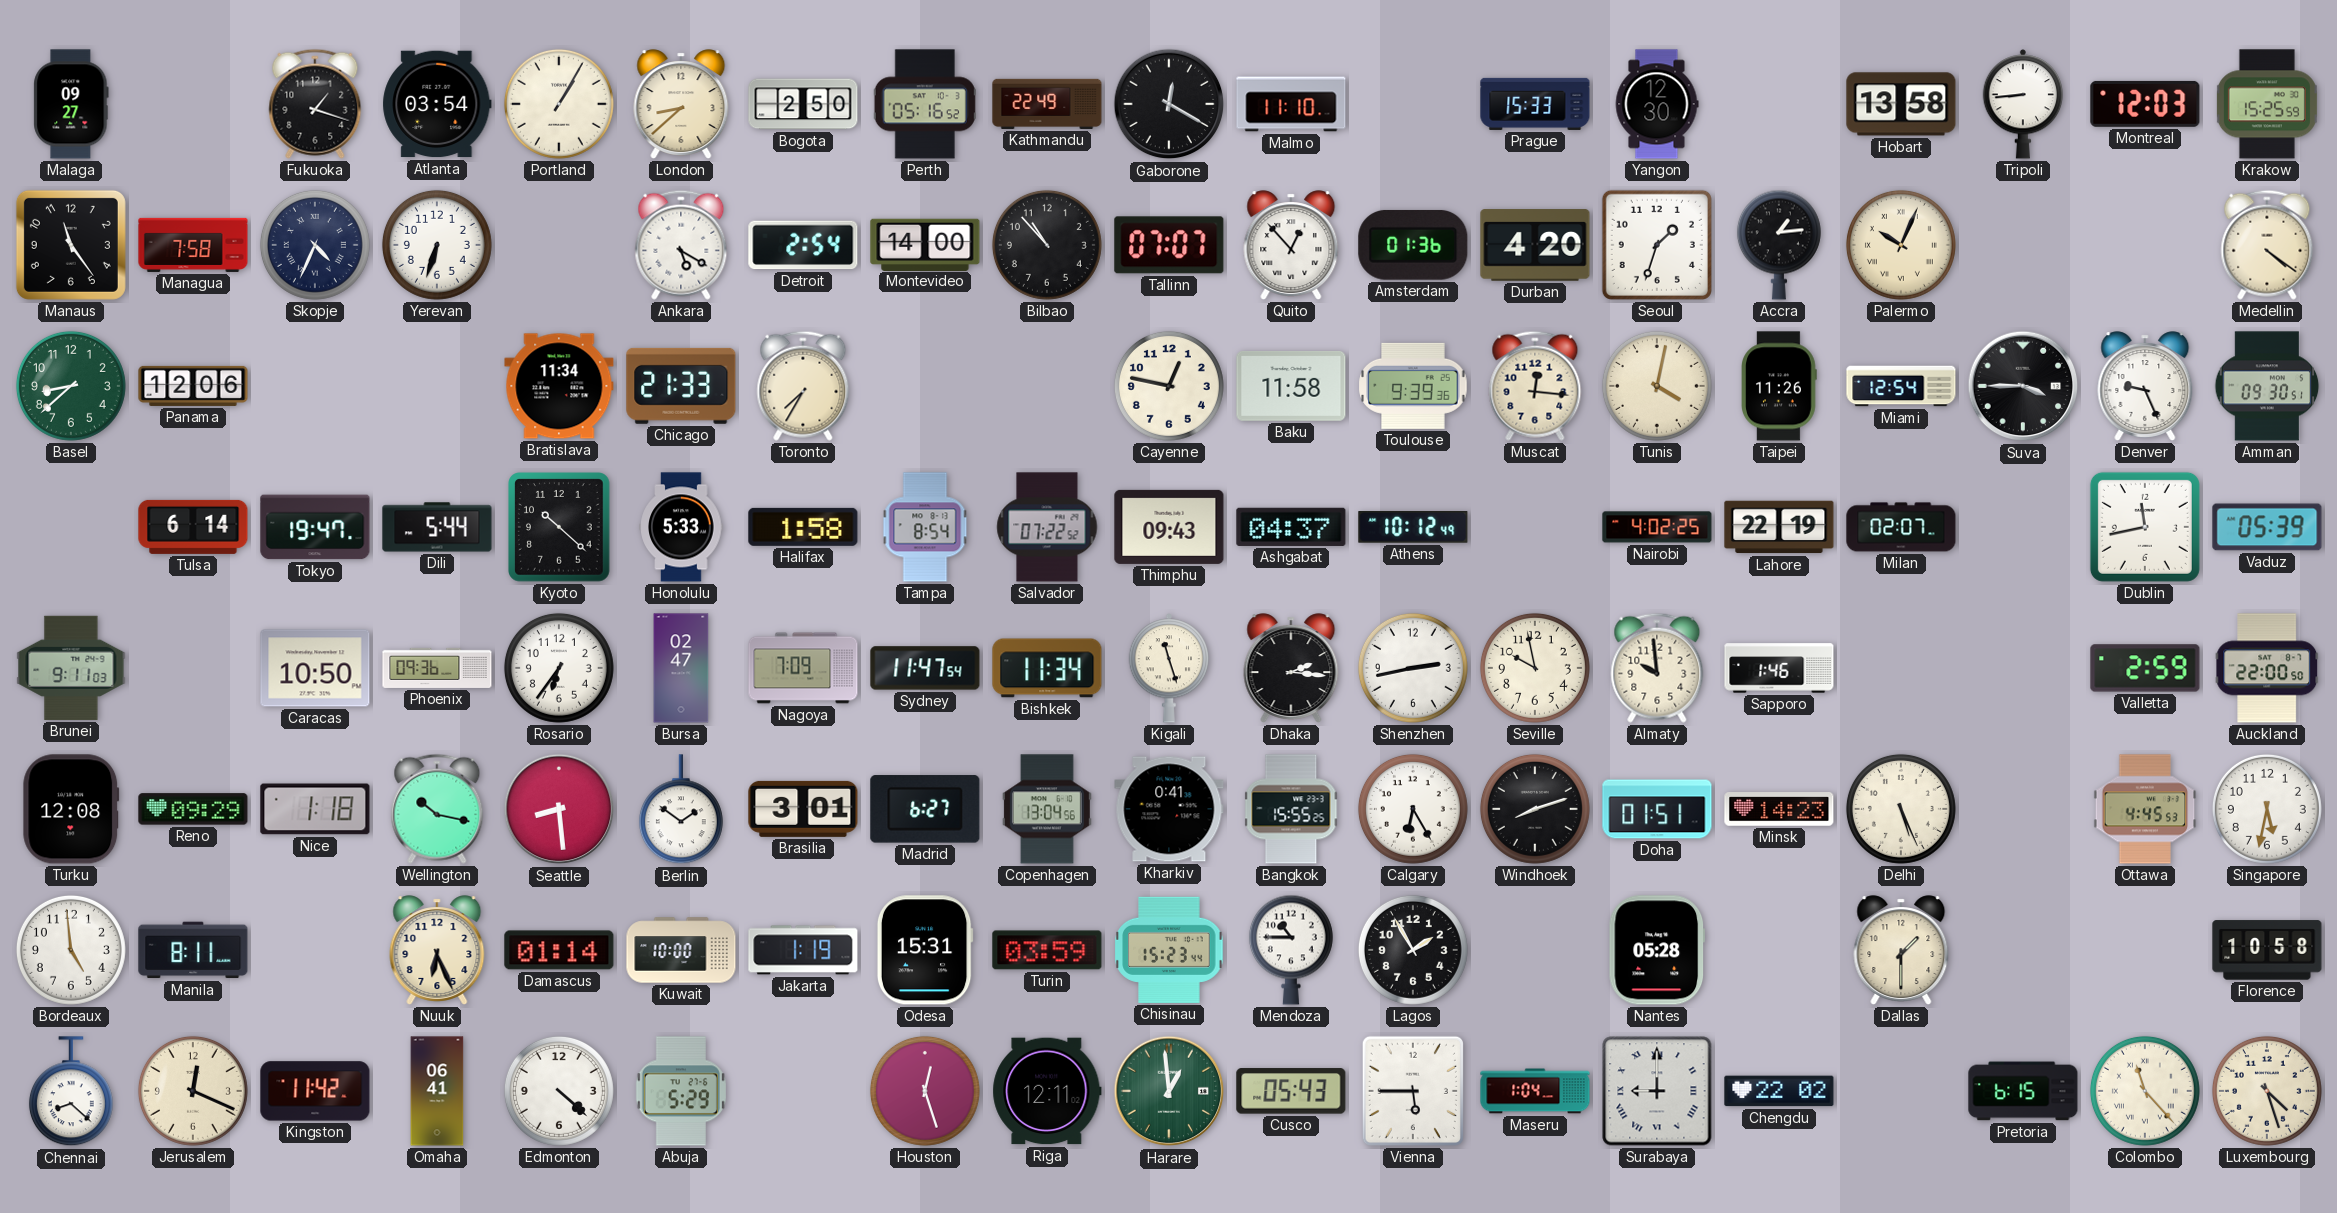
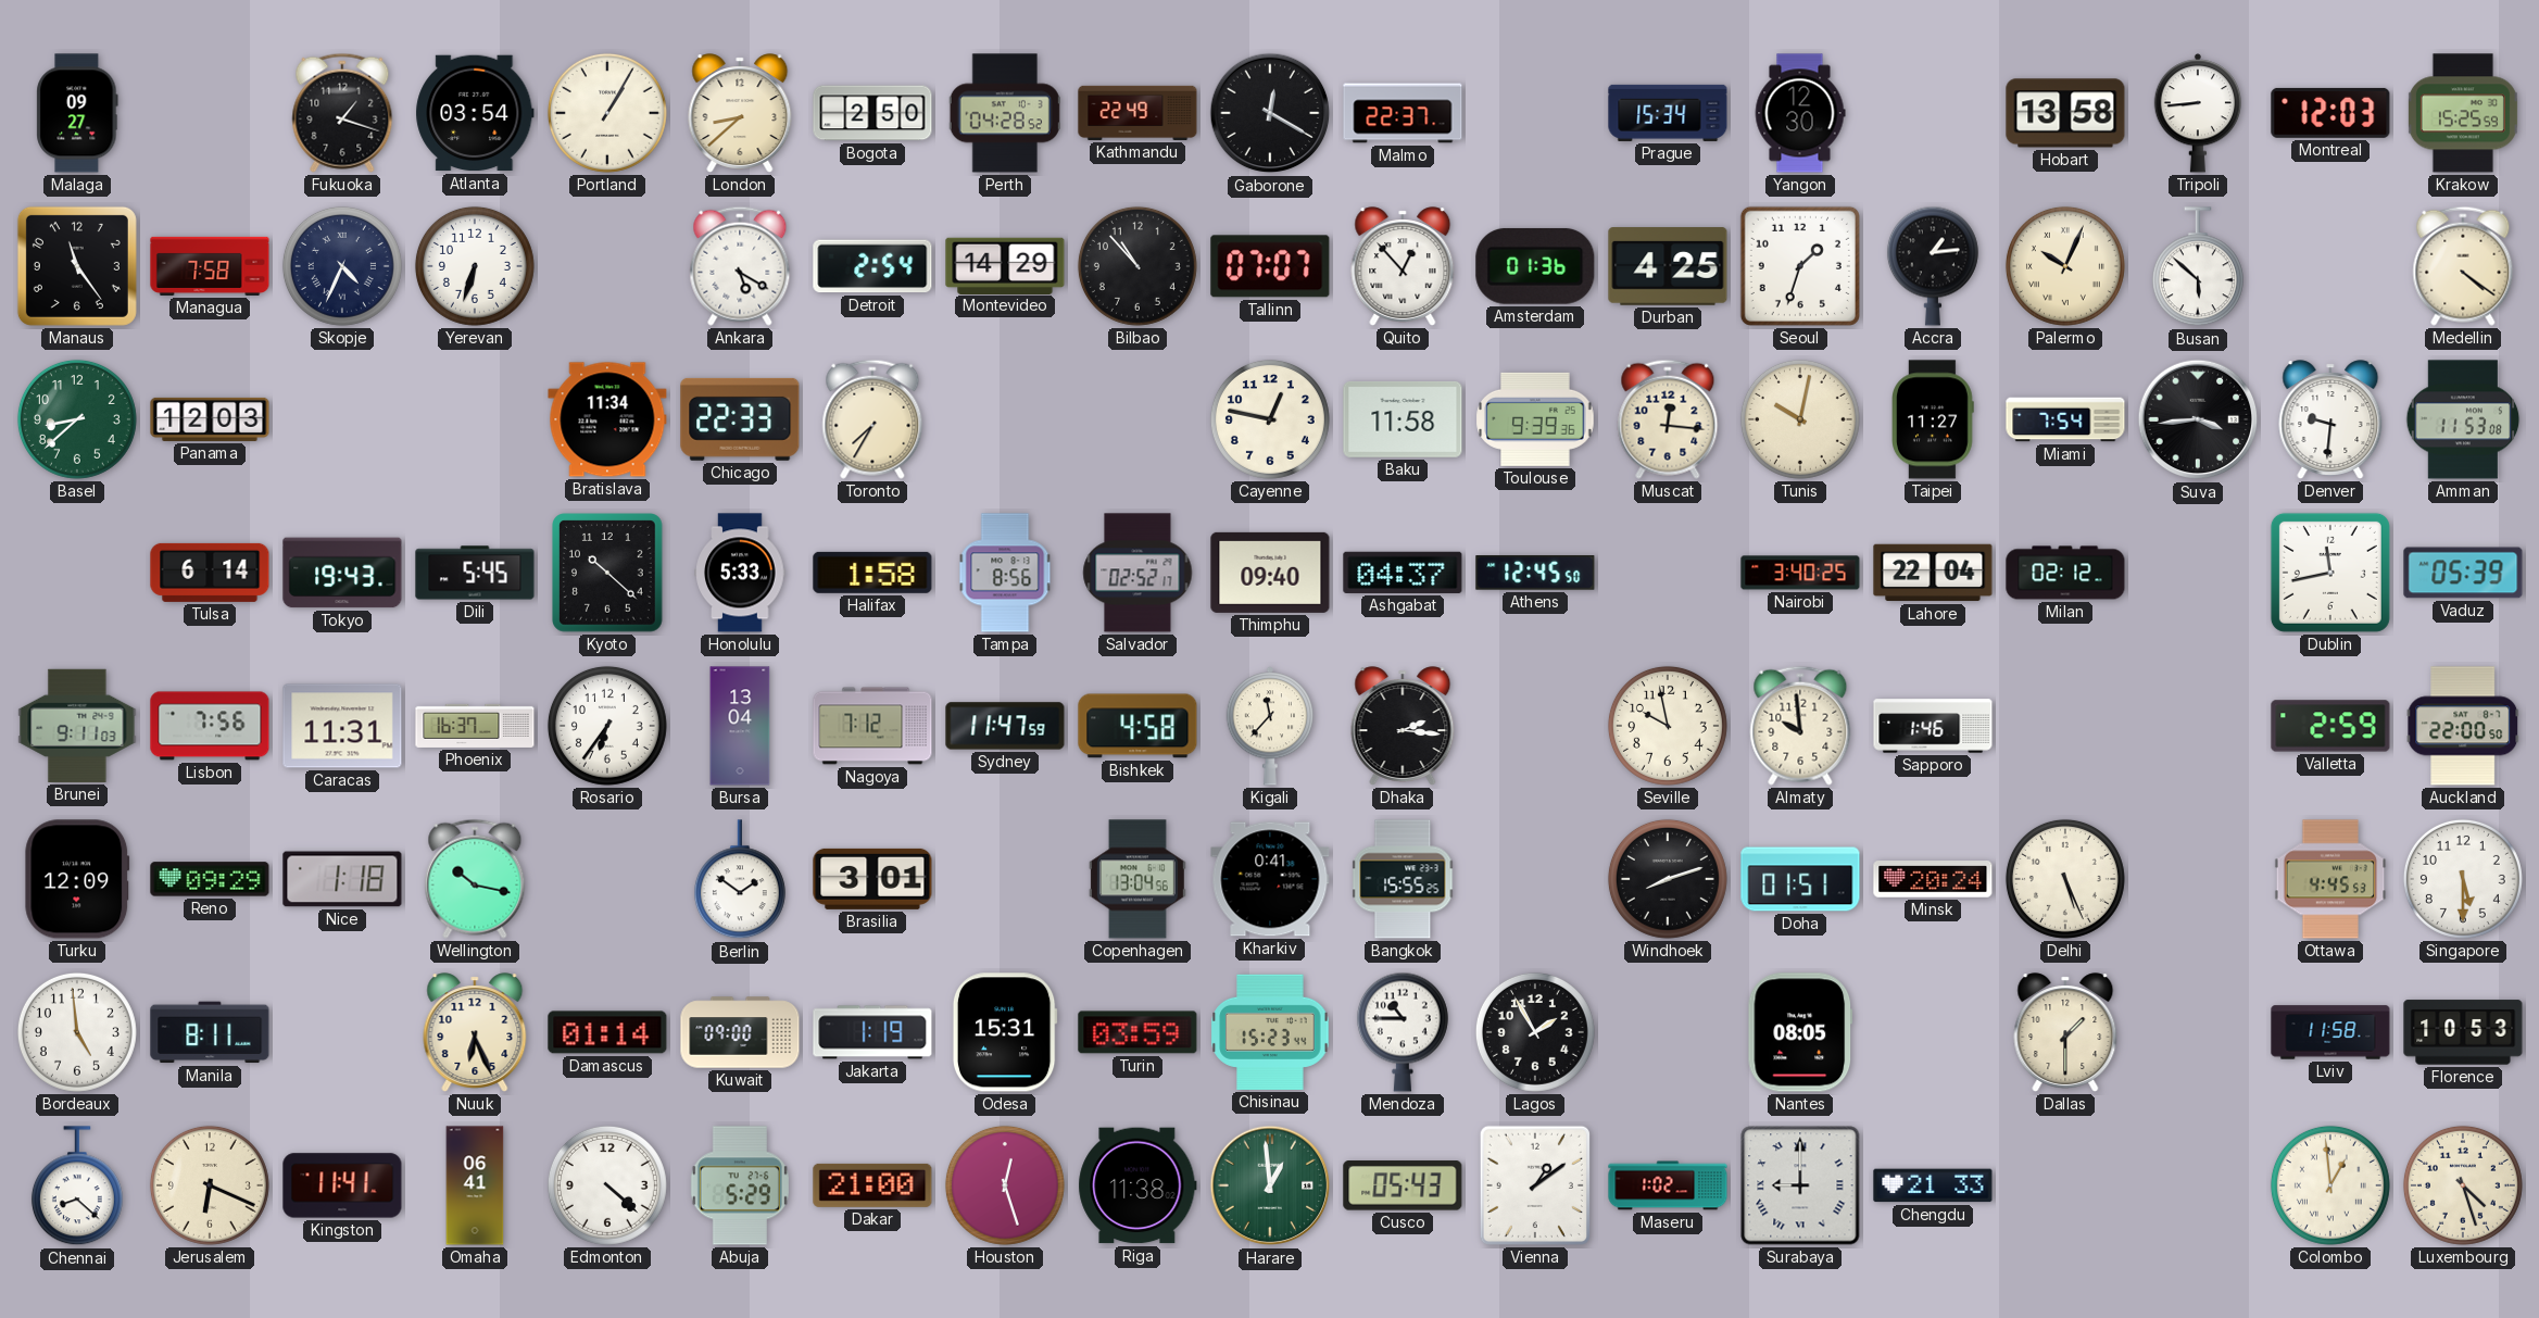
Perth: 05:16 -> 04:28
Malmo: 11:10 -> 22:37
Prague: 15:33 -> 15:34
Montevideo: 14:00 -> 14:29
Durban: 4:20 -> 4:25
Busan: none -> 5:52
Panama: 12:06 -> 12:03
Chicago: 21:33 -> 22:33
Tunis: 4:02 -> 10:02
Taipei: 11:26 -> 11:27
Miami: 12:54 -> 7:54
Suva: 3:45 -> 3:44
Denver: 9:26 -> 9:31
Amman: 09:30 -> 11:53
Tokyo: 19:47 -> 19:43
Dili: 5:44 -> 5:45
Tampa: 8:54 -> 8:56
Salvador: 07:22 -> 02:52
Thimphu: 09:43 -> 09:40
Athens: 10:12 -> 12:45
Nairobi: 4:02 -> 3:40
Lahore: 22:19 -> 22:04
Milan: 02:07 -> 02:12
Lisbon: none -> 7:56
Caracas: 10:50 -> 11:31
Phoenix: 09:36 -> 16:37
Bursa: 02:47 -> 13:04
Nagoya: 7:09 -> 7:12
Sydney: 11:47:54 -> 11:47:59
Bishkek: 11:34 -> 4:58
Kigali: 11:27 -> 11:37
Shenzhen: 2:43 -> none
Turku: 12:08 -> 12:09
Seattle: 8:29 -> none
Madrid: 6:27 -> none
Calgary: 6:25 -> none
Minsk: 14:23 -> 20:24
Singapore: 5:32 -> 5:30
Kuwait: 10:00 -> 09:00
Nantes: 05:28 -> 08:05
Lviv: none -> 11:58
Florence: 10:58 -> 10:53
Jerusalem: 12:19 -> 6:19
Kingston: 11:42 -> 11:41
Dakar: none -> 21:00
Riga: 12:11 -> 11:38
Vienna: 5:45 -> 1:09
Maseru: 1:04 -> 1:02
Chengdu: 22:02 -> 21:33
Pretoria: 6:15 -> none
Colombo: 11:23 -> 12:59
